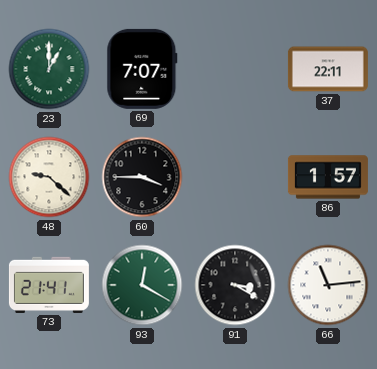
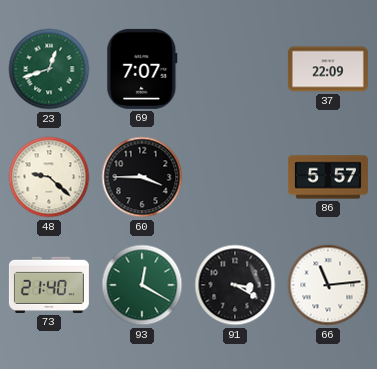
23: 1:00 -> 12:42
37: 22:11 -> 22:09
86: 1:57 -> 5:57
73: 21:41 -> 21:40
